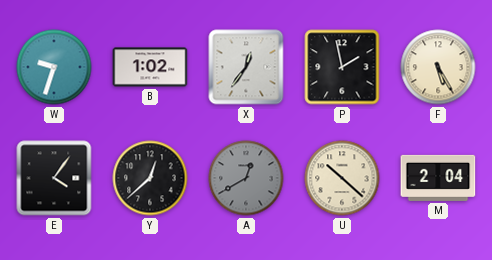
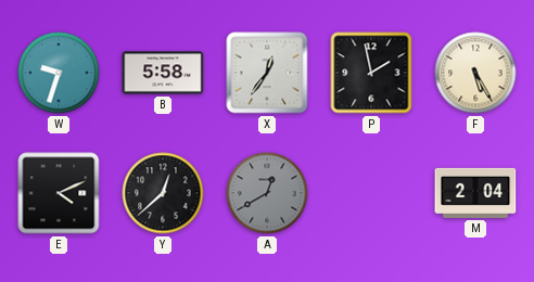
B: 1:02 -> 5:58
E: 4:06 -> 4:11
U: 10:22 -> none
